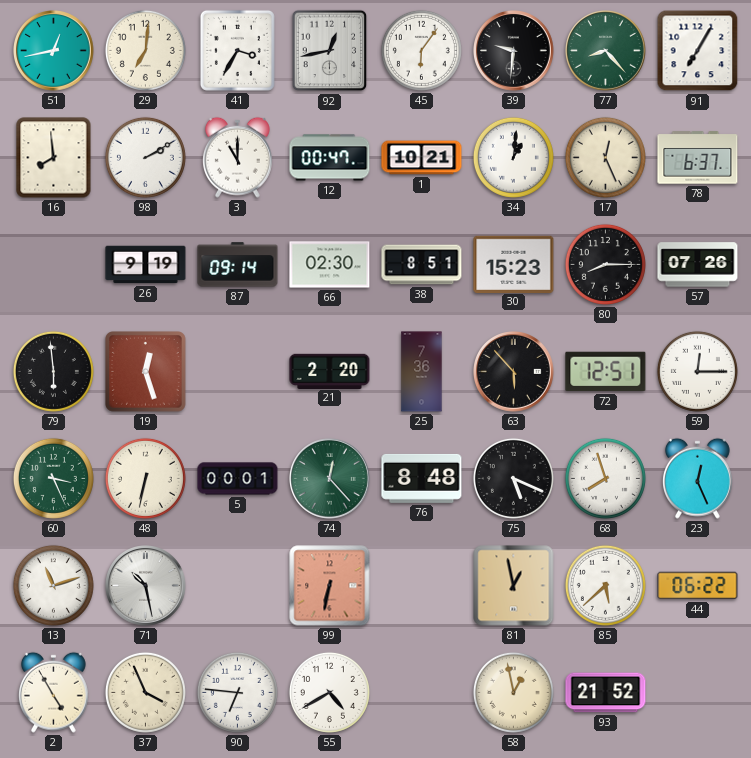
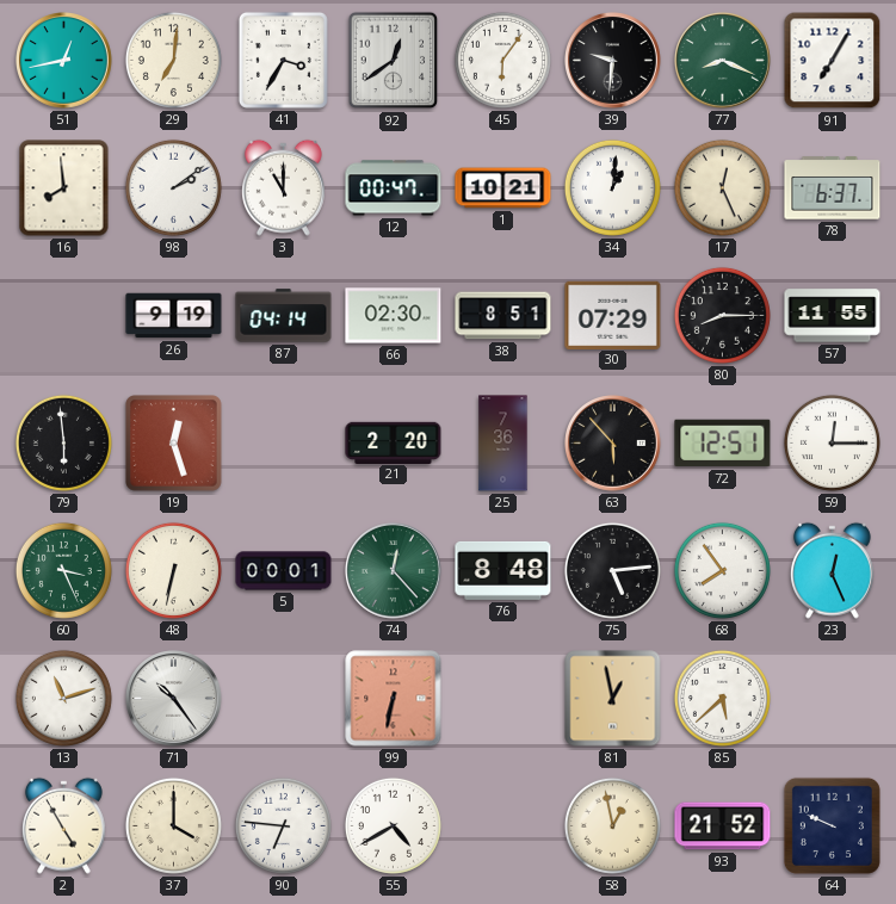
92: 12:43 -> 12:39
77: 8:23 -> 8:19
98: 2:10 -> 2:09
87: 09:14 -> 04:14
30: 15:23 -> 07:29
57: 07:26 -> 11:55
75: 5:19 -> 5:14
68: 7:57 -> 7:54
71: 10:28 -> 10:24
44: 06:22 -> none
37: 3:56 -> 4:00
64: none -> 9:49
